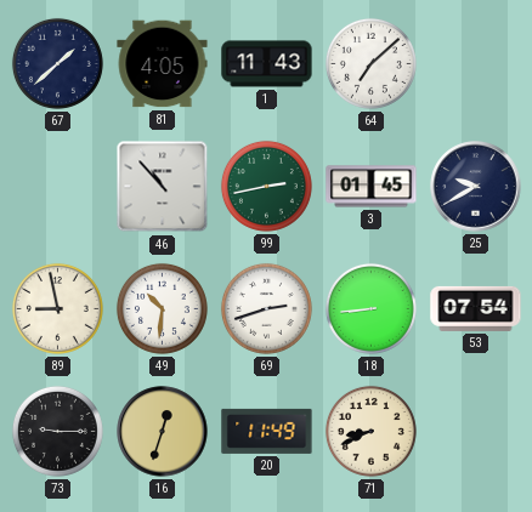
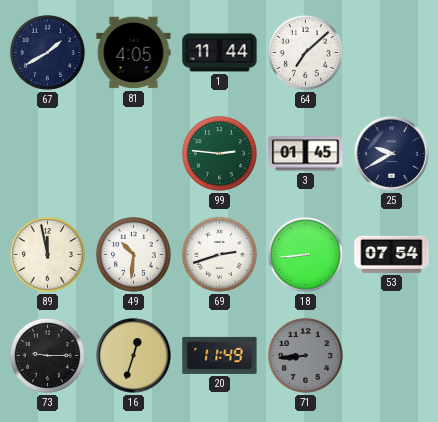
67: 1:38 -> 1:40
1: 11:43 -> 11:44
46: 10:53 -> none
99: 2:43 -> 2:46
89: 8:58 -> 11:58
71: 8:41 -> 8:44
71 dial: cream -> grey
